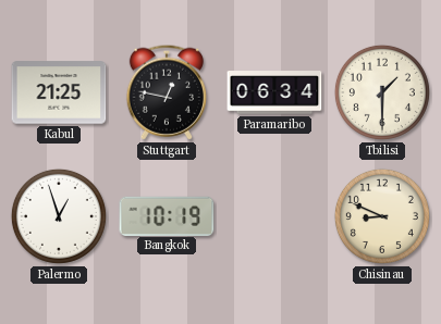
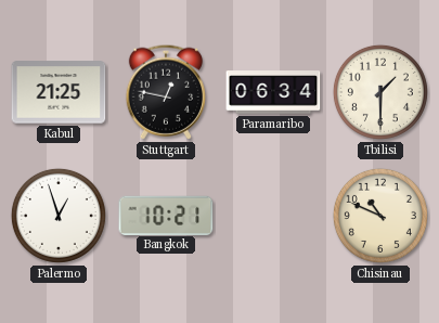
Bangkok: 10:19 -> 10:21
Chisinau: 8:49 -> 10:49
